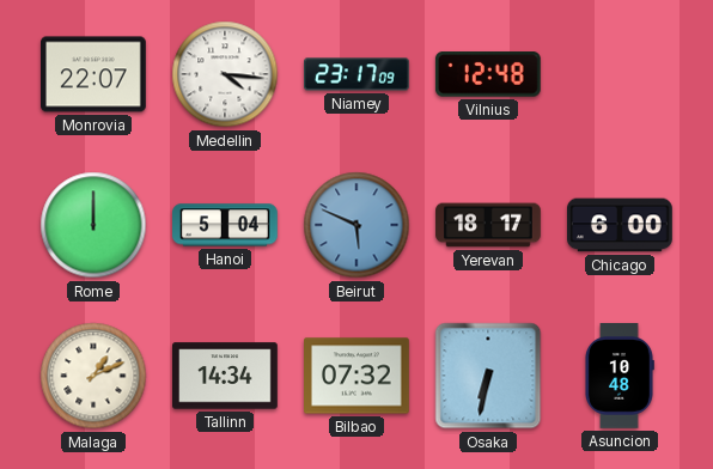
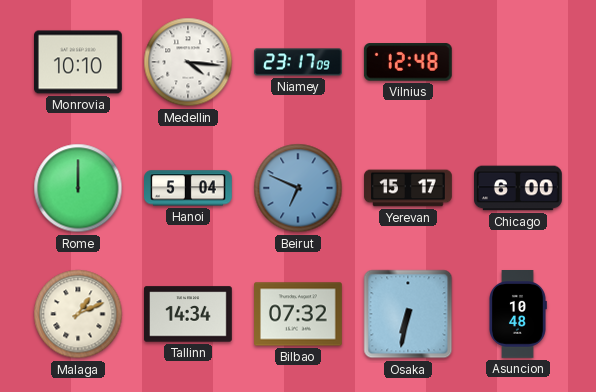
Monrovia: 22:07 -> 10:10
Beirut: 5:49 -> 6:49
Yerevan: 18:17 -> 15:17
